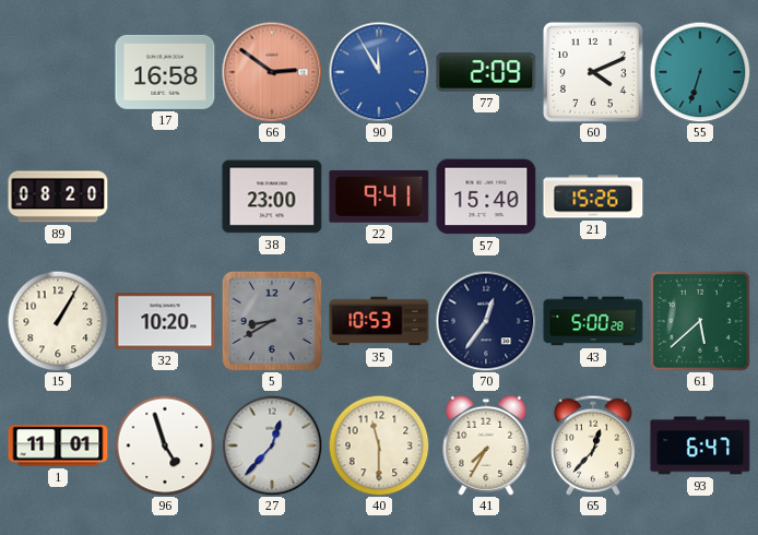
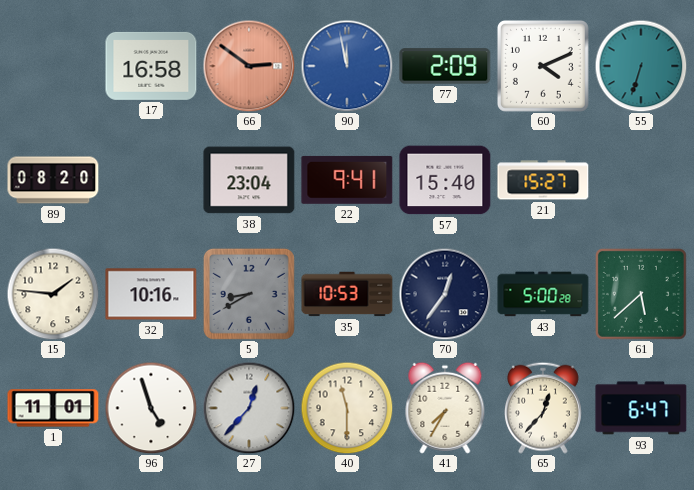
90: 11:55 -> 11:58
38: 23:00 -> 23:04
21: 15:26 -> 15:27
15: 1:05 -> 1:46
32: 10:20 -> 10:16
